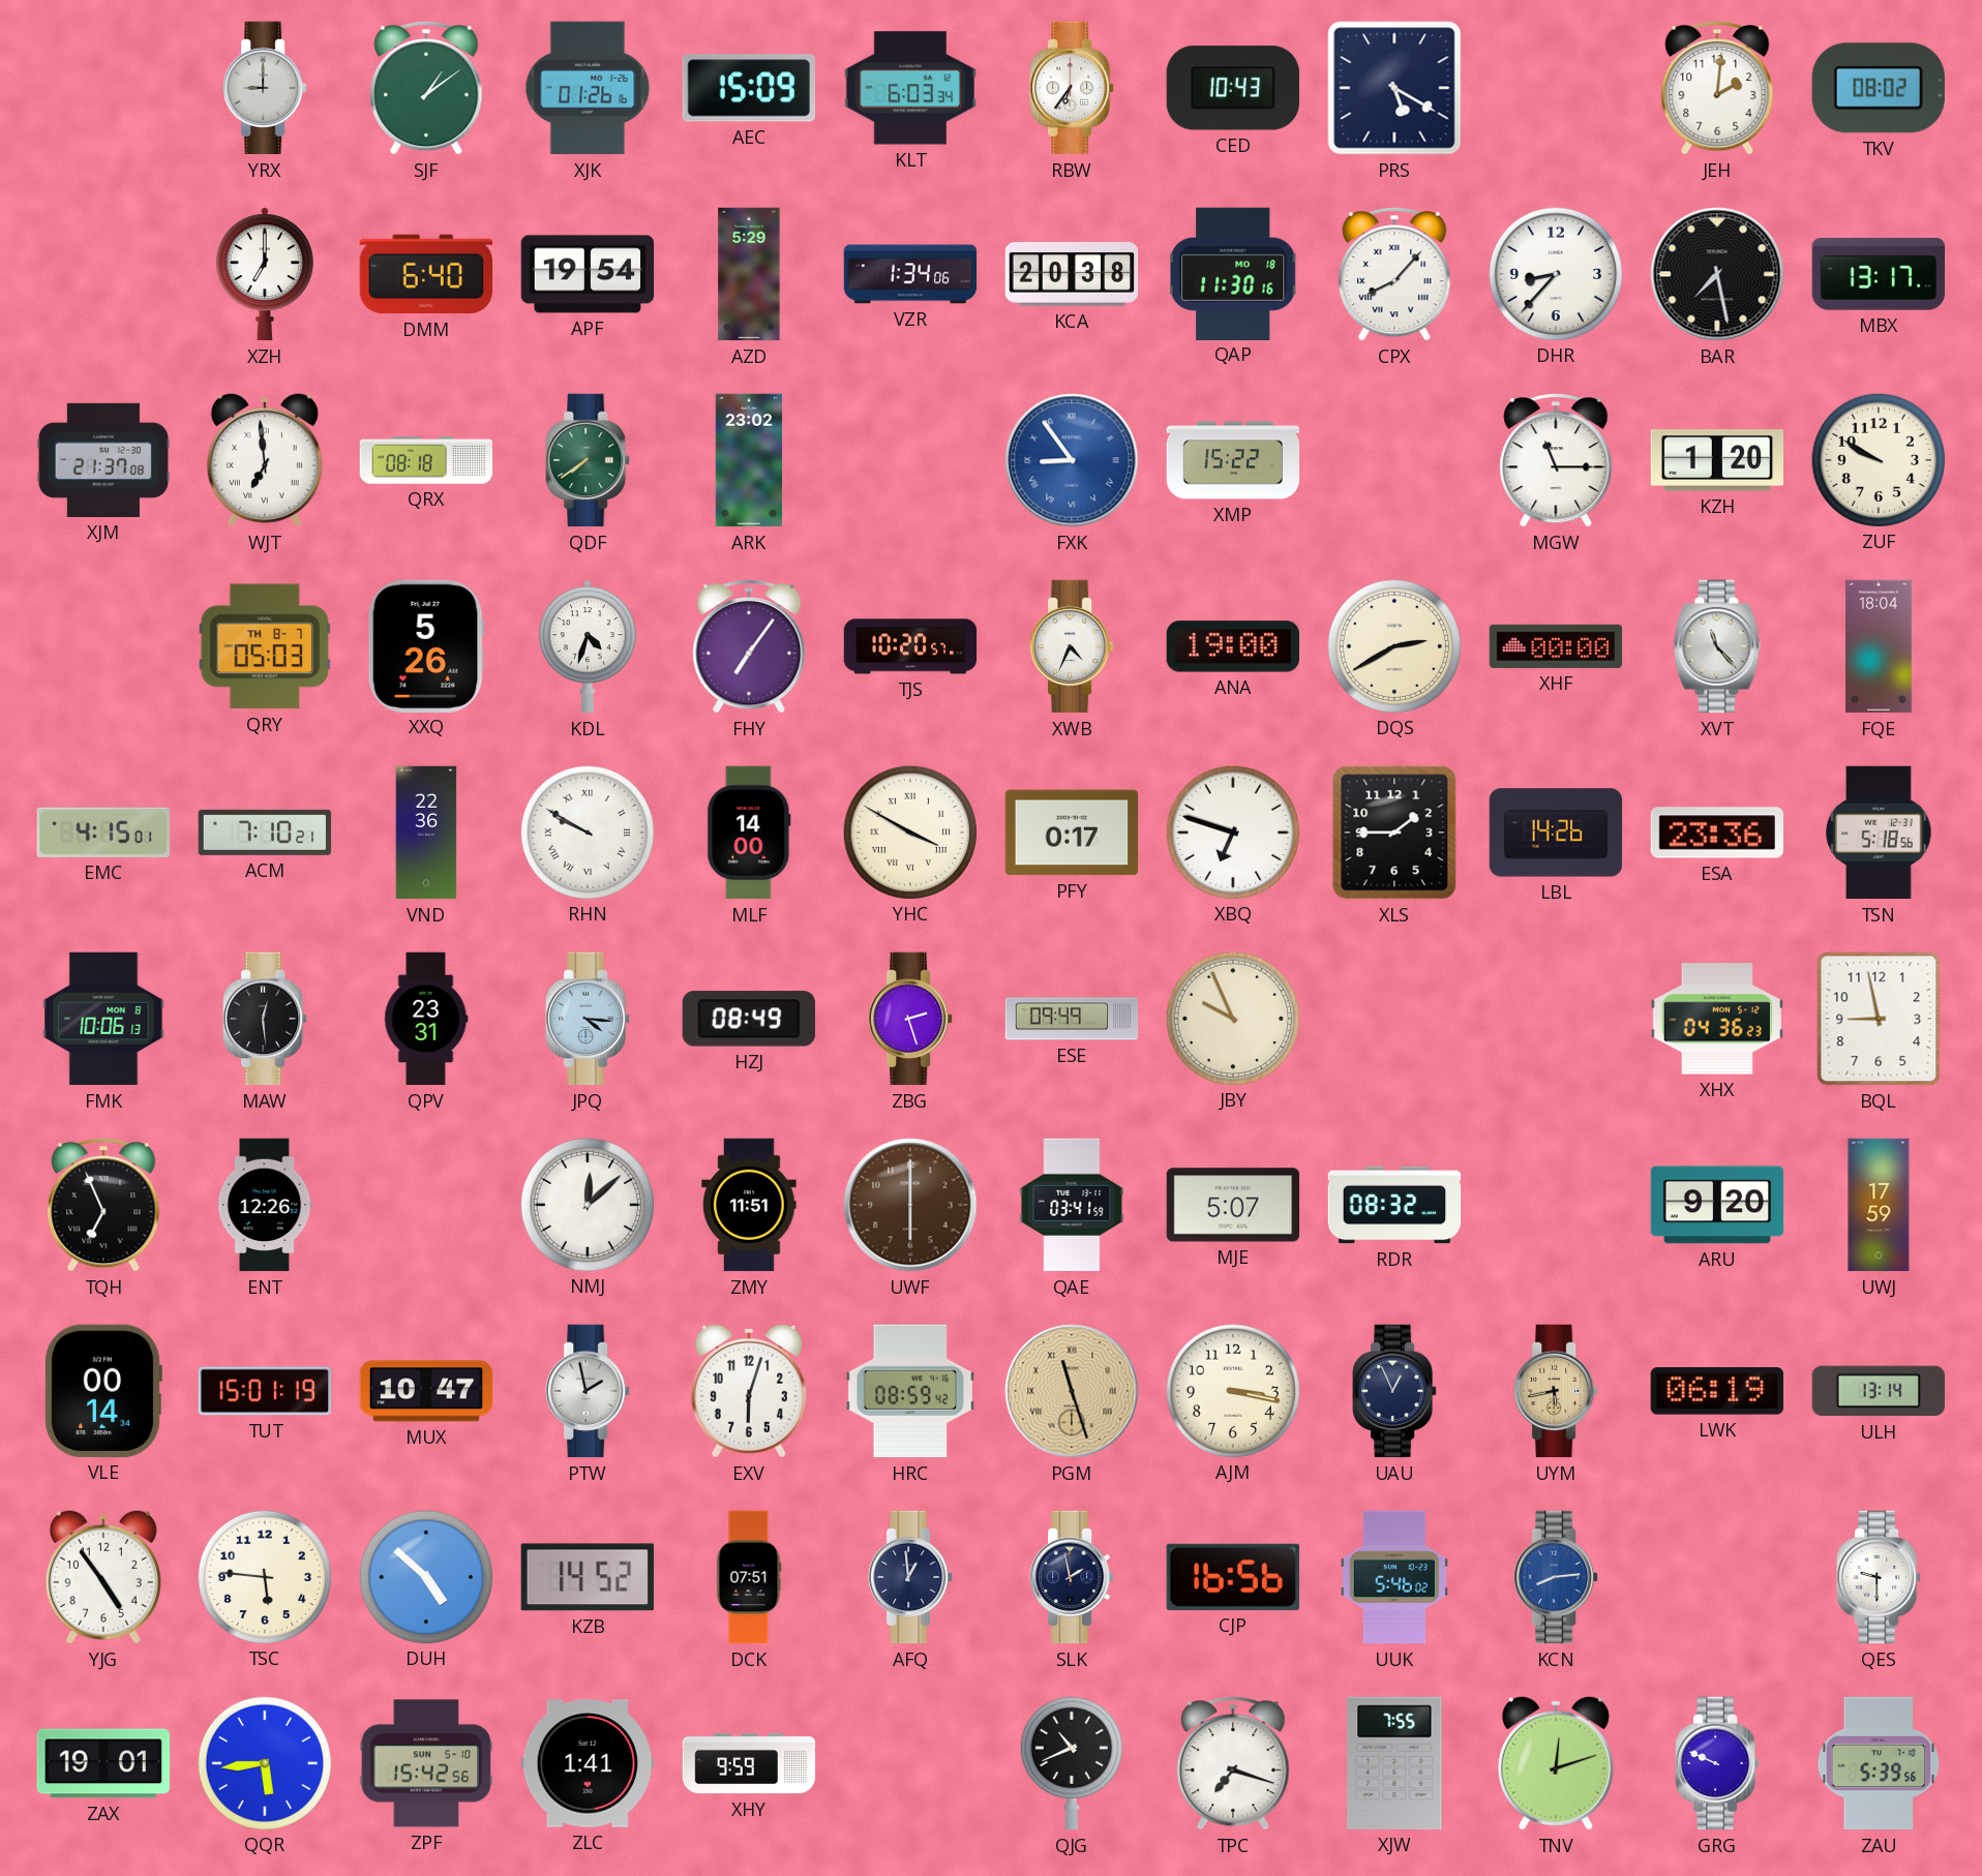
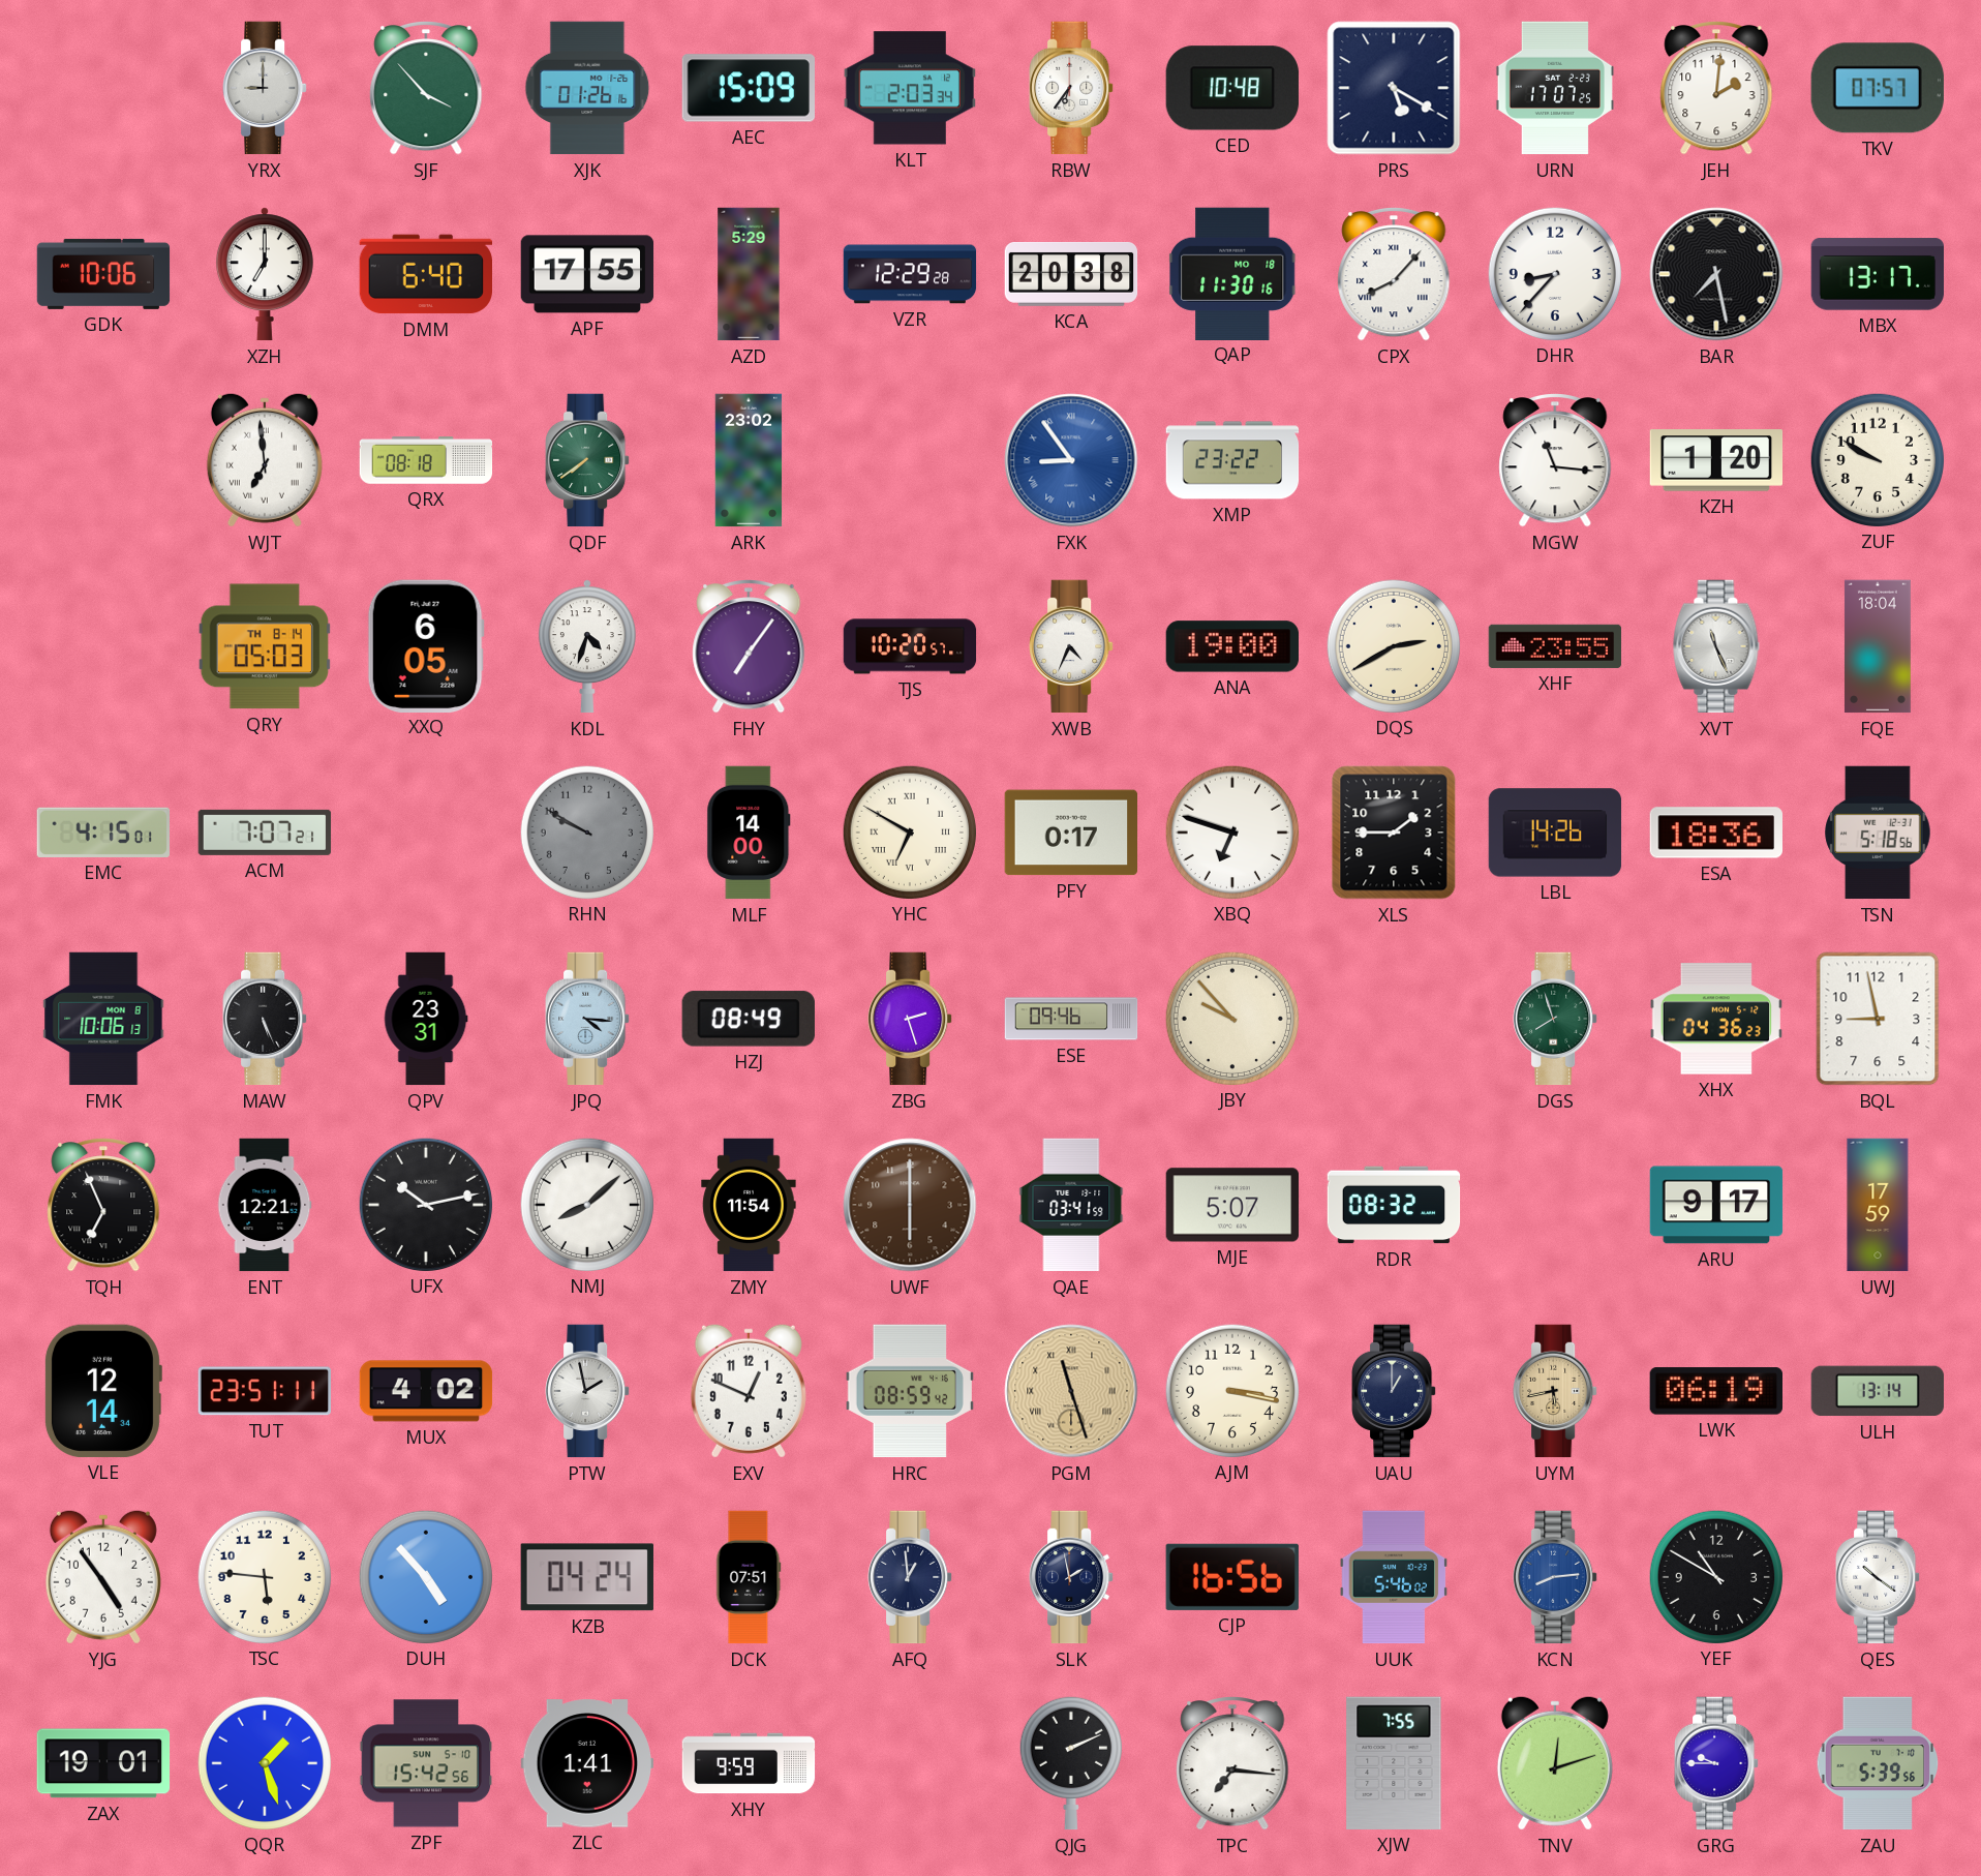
SJF: 1:09 -> 3:53
KLT: 6:03 -> 2:03
CED: 10:43 -> 10:48
URN: none -> 17:07
TKV: 08:02 -> 07:57
GDK: none -> 10:06
APF: 19:54 -> 17:55
VZR: 1:34 -> 12:29
XJM: 21:37 -> none
XMP: 15:22 -> 23:22
MGW: 11:15 -> 11:16
QRY date: TH 8-7 -> TH 8-14
XXQ: 5:26 -> 6:05
XHF: 00:00 -> 23:55
XVT: 11:23 -> 11:26
ACM: 7:10 -> 7:07
VND: 22:36 -> none
RHN dial: white -> grey
RHN numerals: Roman -> Arabic
YHC: 3:50 -> 6:50
ESA: 23:36 -> 18:36
MAW: 12:29 -> 5:26
ESE: 09:49 -> 09:46
JBY: 9:56 -> 9:53
DGS: none -> 7:57
ENT: 12:26 -> 12:21
UFX: none -> 10:13
NMJ: 12:08 -> 8:08
ZMY: 11:51 -> 11:54
ARU: 9:20 -> 9:17
VLE: 00:14 -> 12:14
TUT: 15:01 -> 23:51
MUX: 10:47 -> 4:02
EXV: 6:03 -> 12:49
UAU: 12:56 -> 1:00
DUH: 4:52 -> 4:53
KZB: 14:52 -> 04:24
YEF: none -> 10:50
QES: 9:30 -> 10:21
QQR: 5:44 -> 1:27
QJG: 10:41 -> 2:11
TPC: 7:18 -> 7:16
GRG: 9:49 -> 9:45
